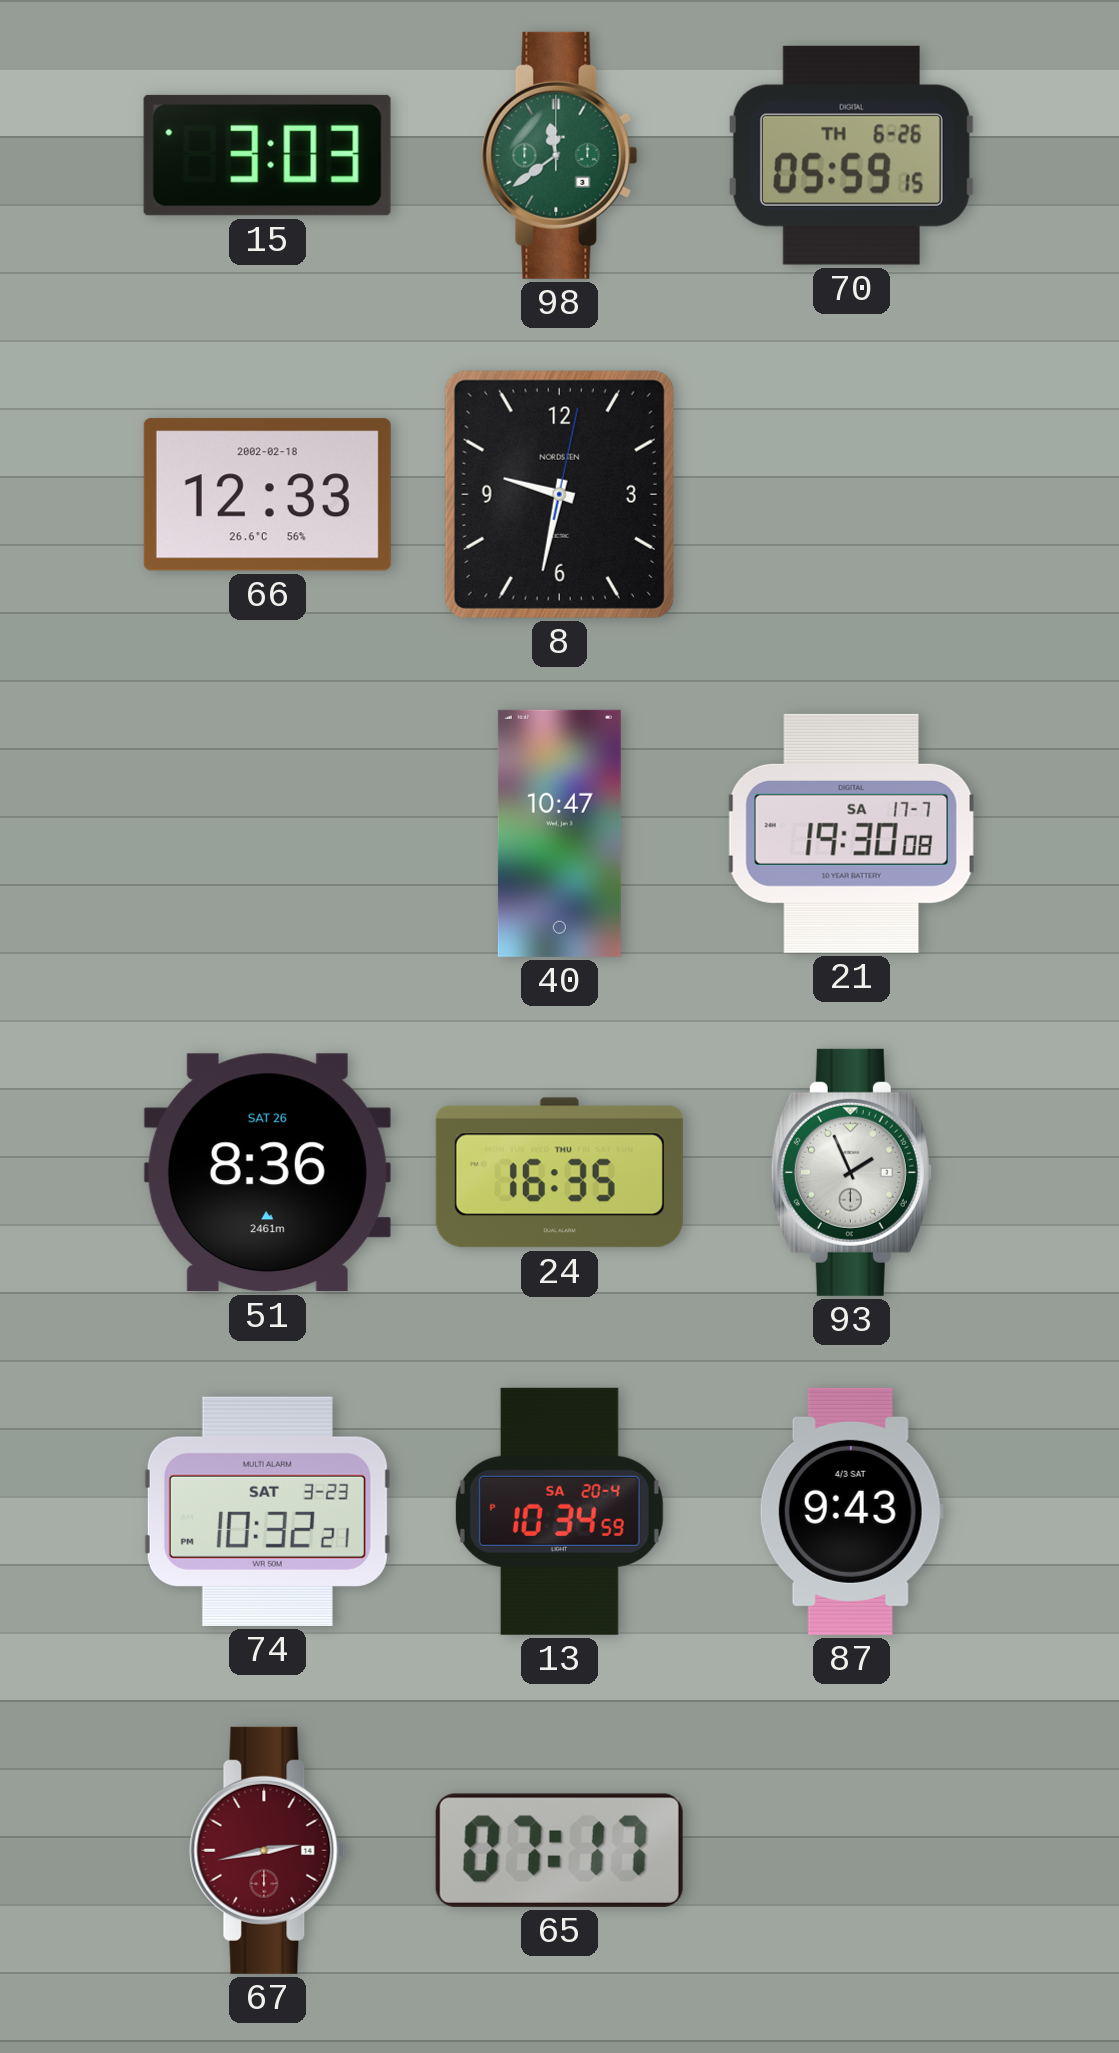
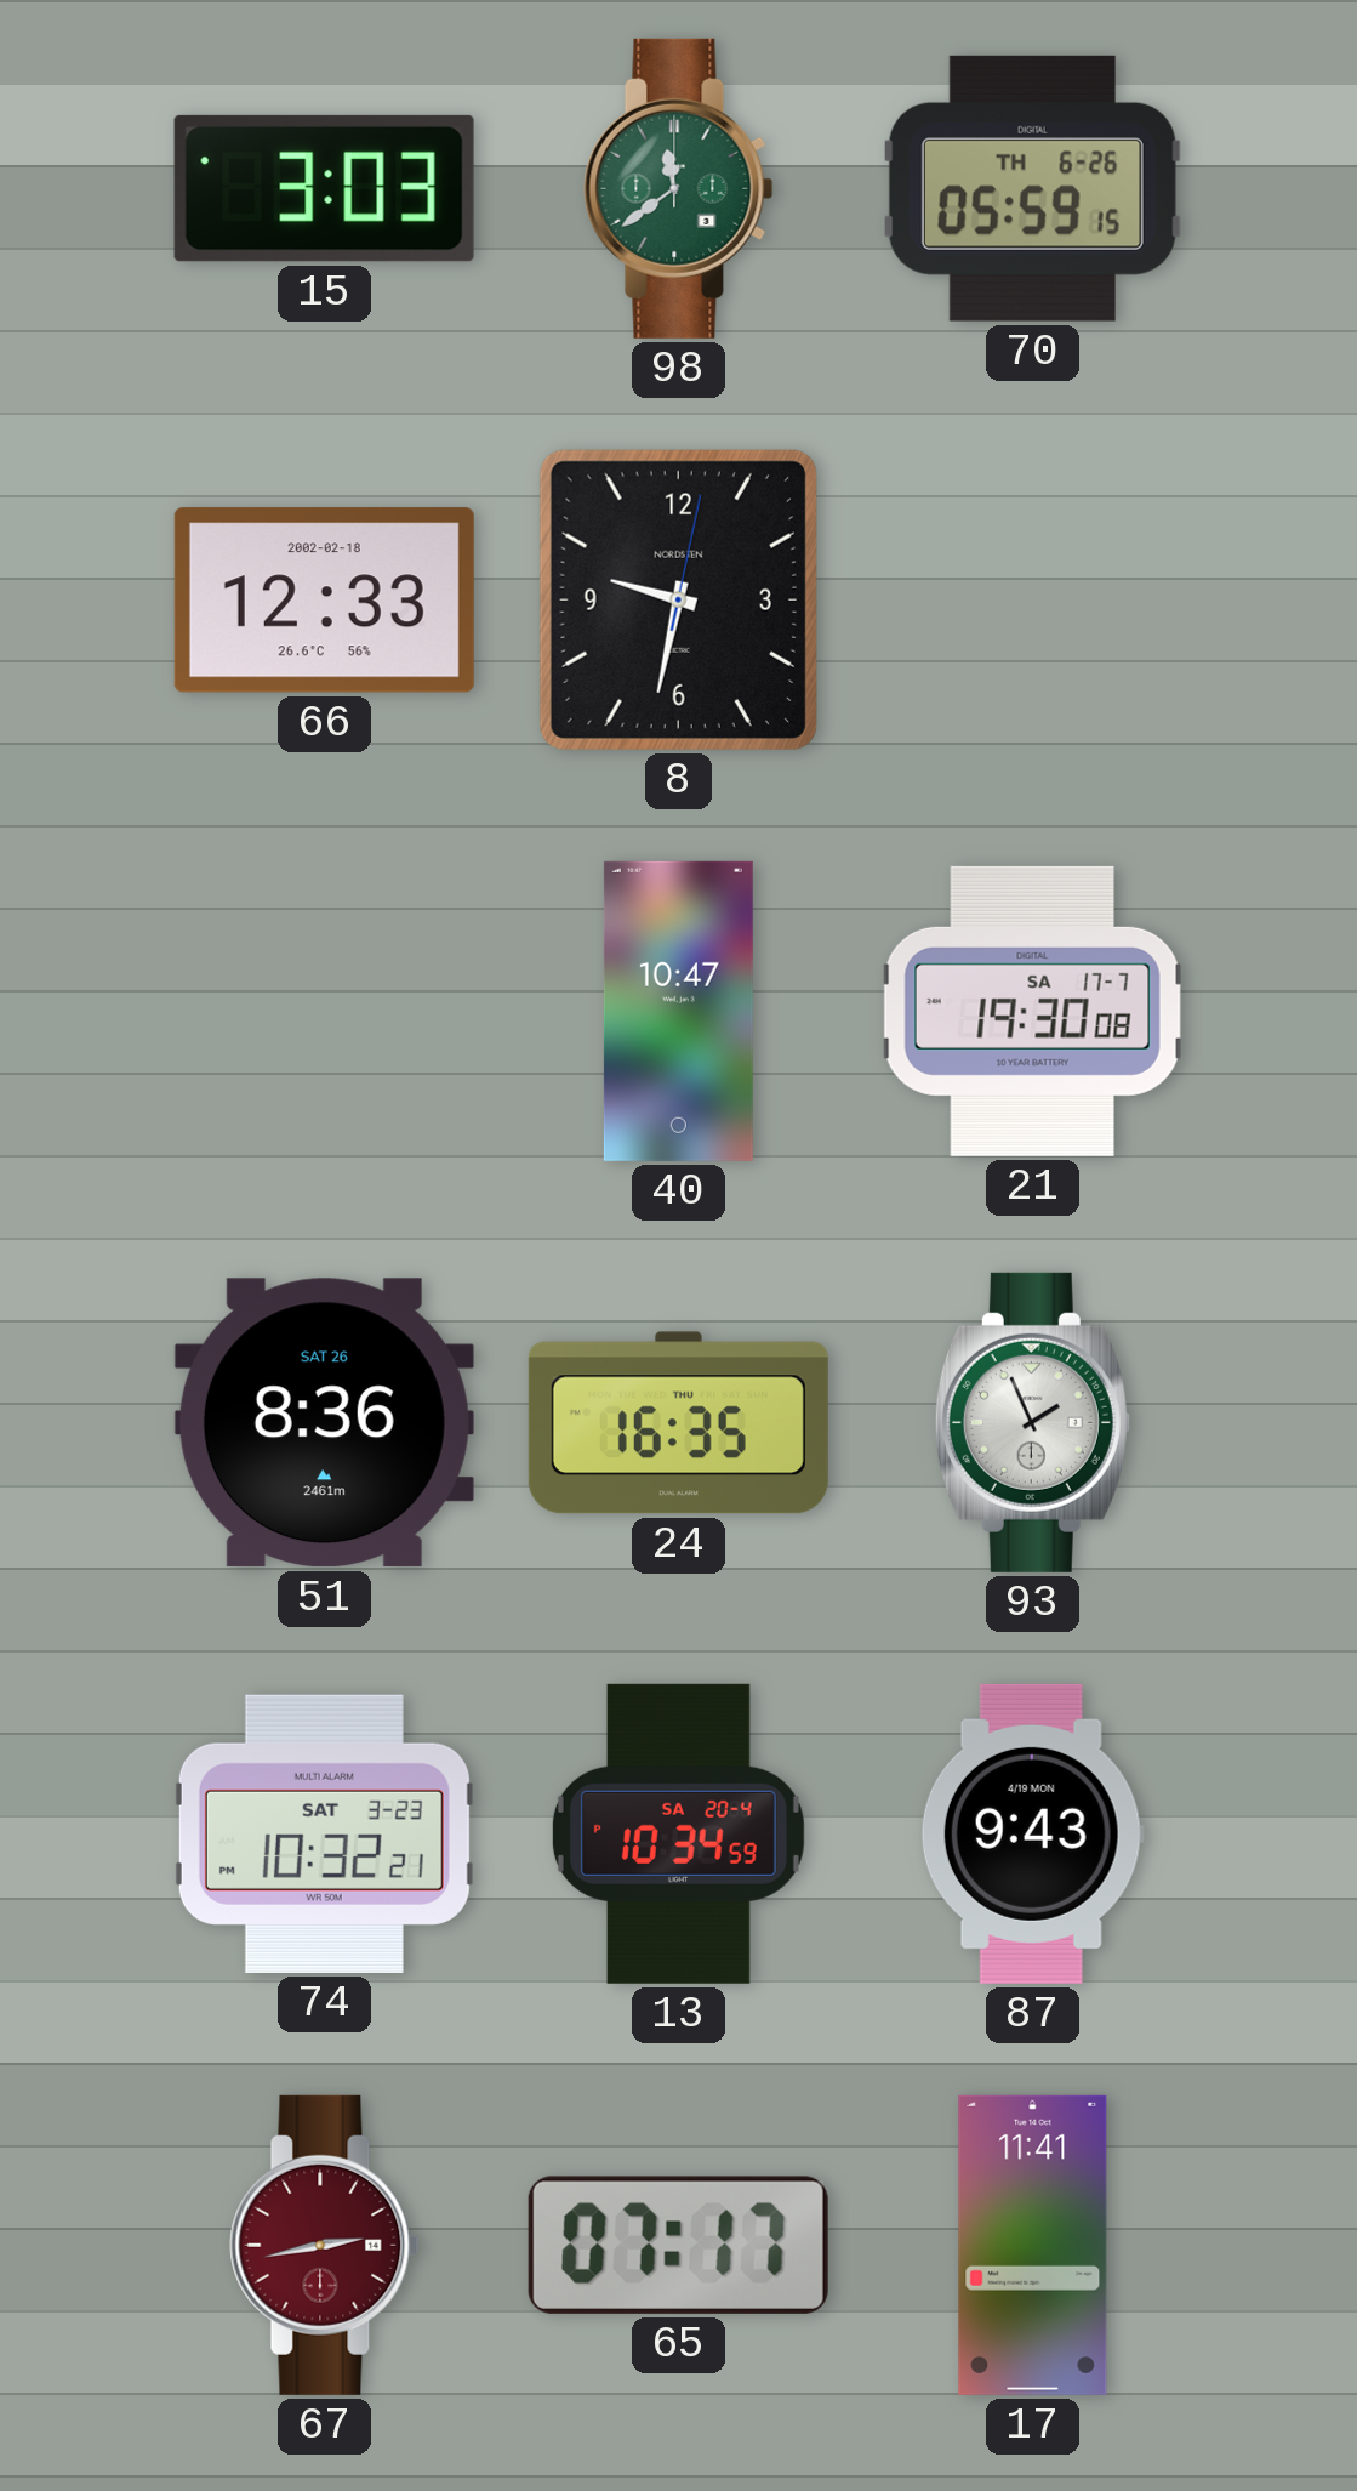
87 date: 4/3 SAT -> 4/19 MON
17: none -> 11:41
